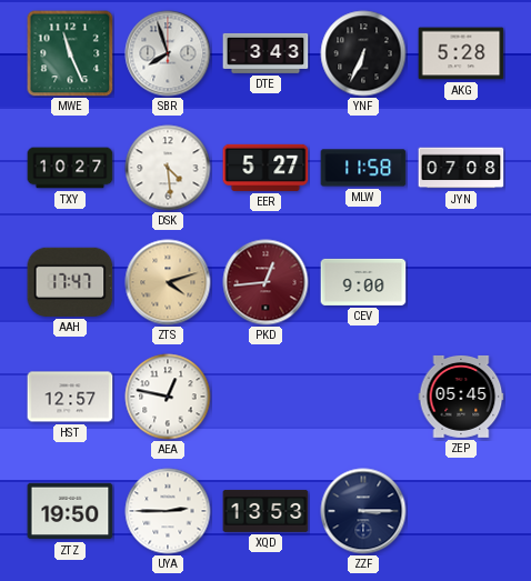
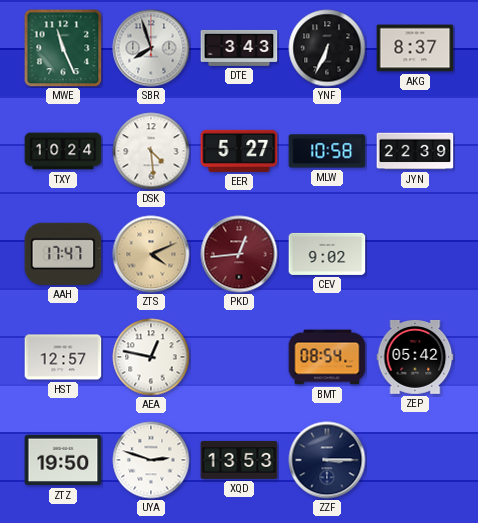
AKG: 5:28 -> 8:37
TXY: 10:27 -> 10:24
MLW: 11:58 -> 10:58
JYN: 07:08 -> 22:39
ZTS: 4:12 -> 4:11
CEV: 9:00 -> 9:02
BMT: none -> 08:54
ZEP: 05:45 -> 05:42
UYA: 2:45 -> 2:48
